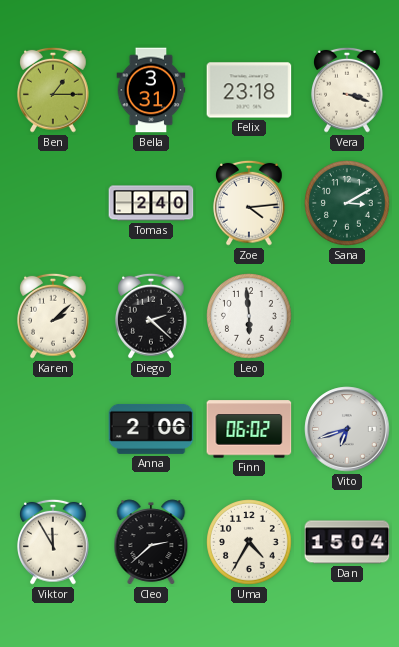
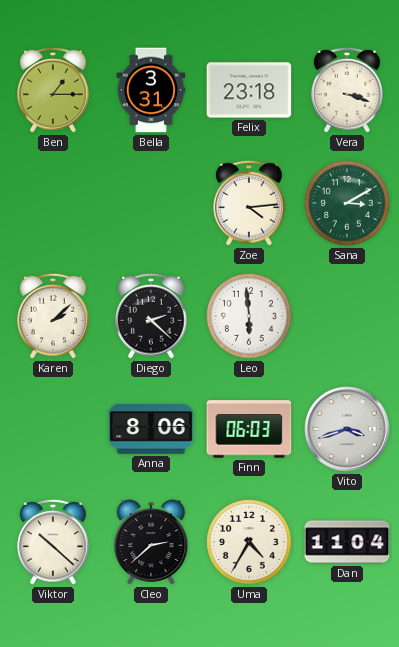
Tomas: 2:40 -> none
Anna: 2:06 -> 8:06
Finn: 06:02 -> 06:03
Vito: 6:42 -> 3:42
Viktor: 11:55 -> 10:22
Dan: 15:04 -> 11:04
